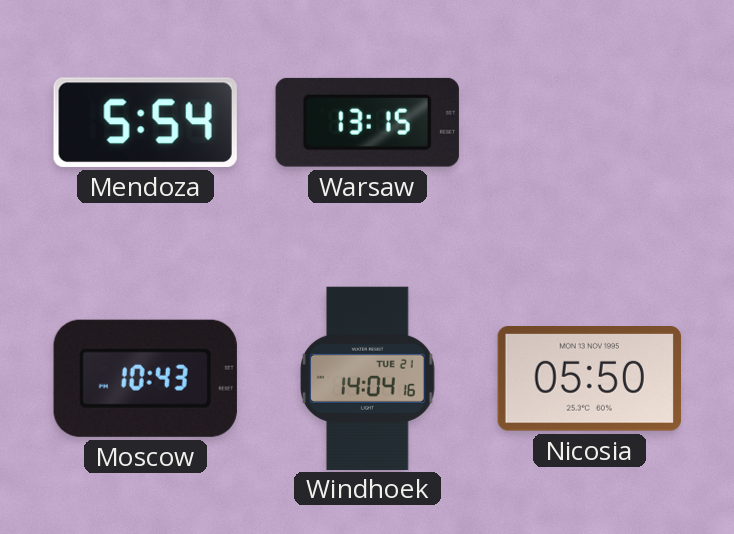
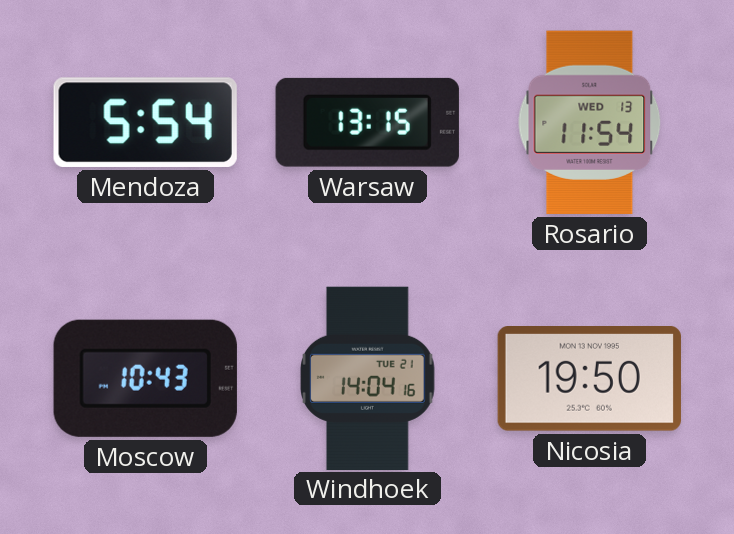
Rosario: none -> 11:54
Nicosia: 05:50 -> 19:50
